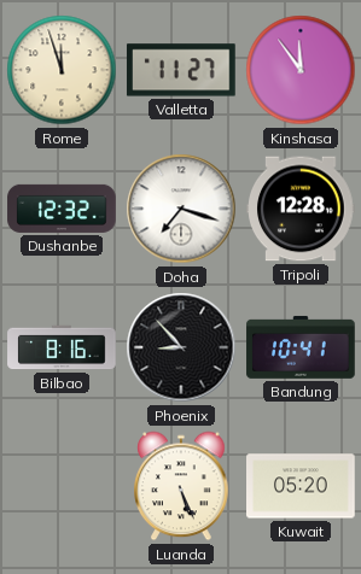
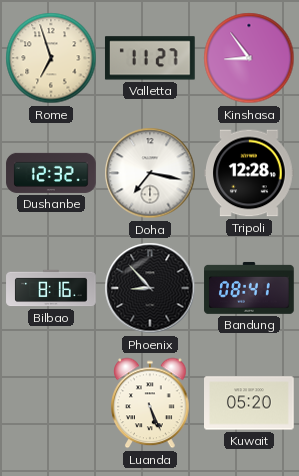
Rome: 11:57 -> 6:57
Kinshasa: 11:54 -> 8:54
Doha: 7:18 -> 7:17
Bandung: 10:41 -> 08:41
